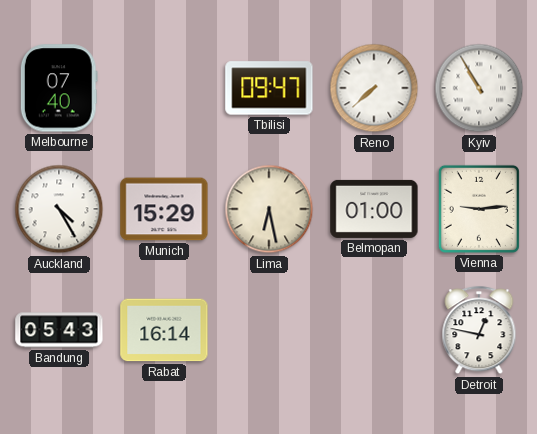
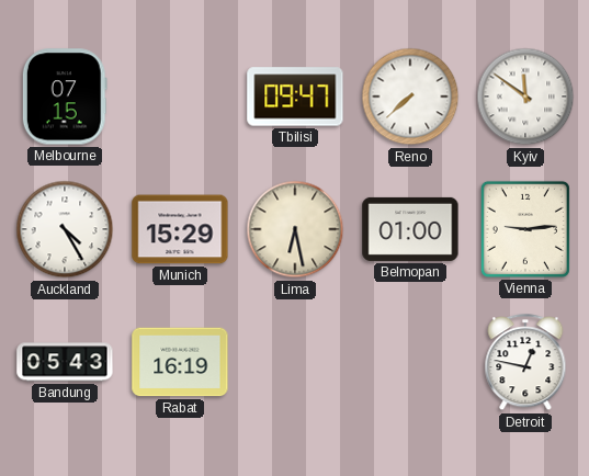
Melbourne: 07:40 -> 07:15
Kyiv: 10:55 -> 11:51
Rabat: 16:14 -> 16:19
